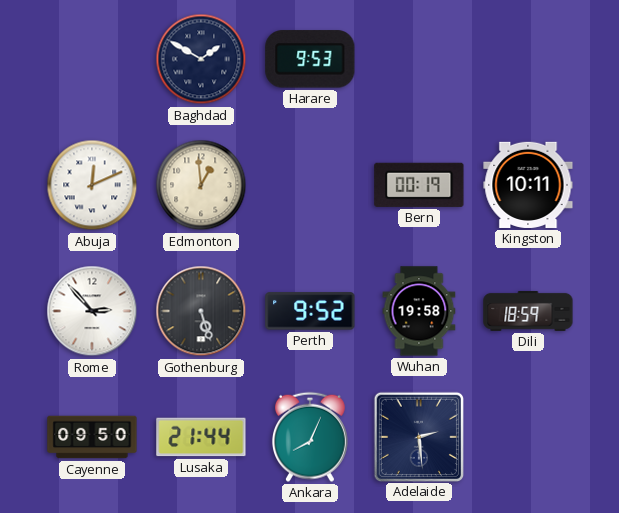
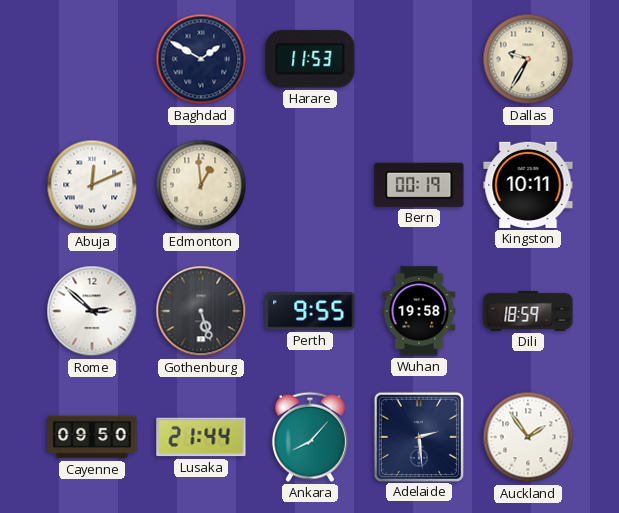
Harare: 9:53 -> 11:53
Dallas: none -> 9:35
Rome: 2:53 -> 2:52
Perth: 9:52 -> 9:55
Ankara: 8:04 -> 8:07
Auckland: none -> 1:54
